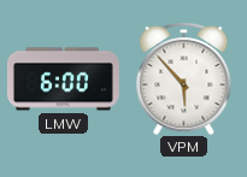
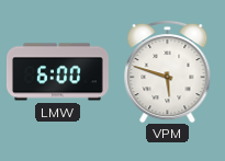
VPM: 5:53 -> 5:48
